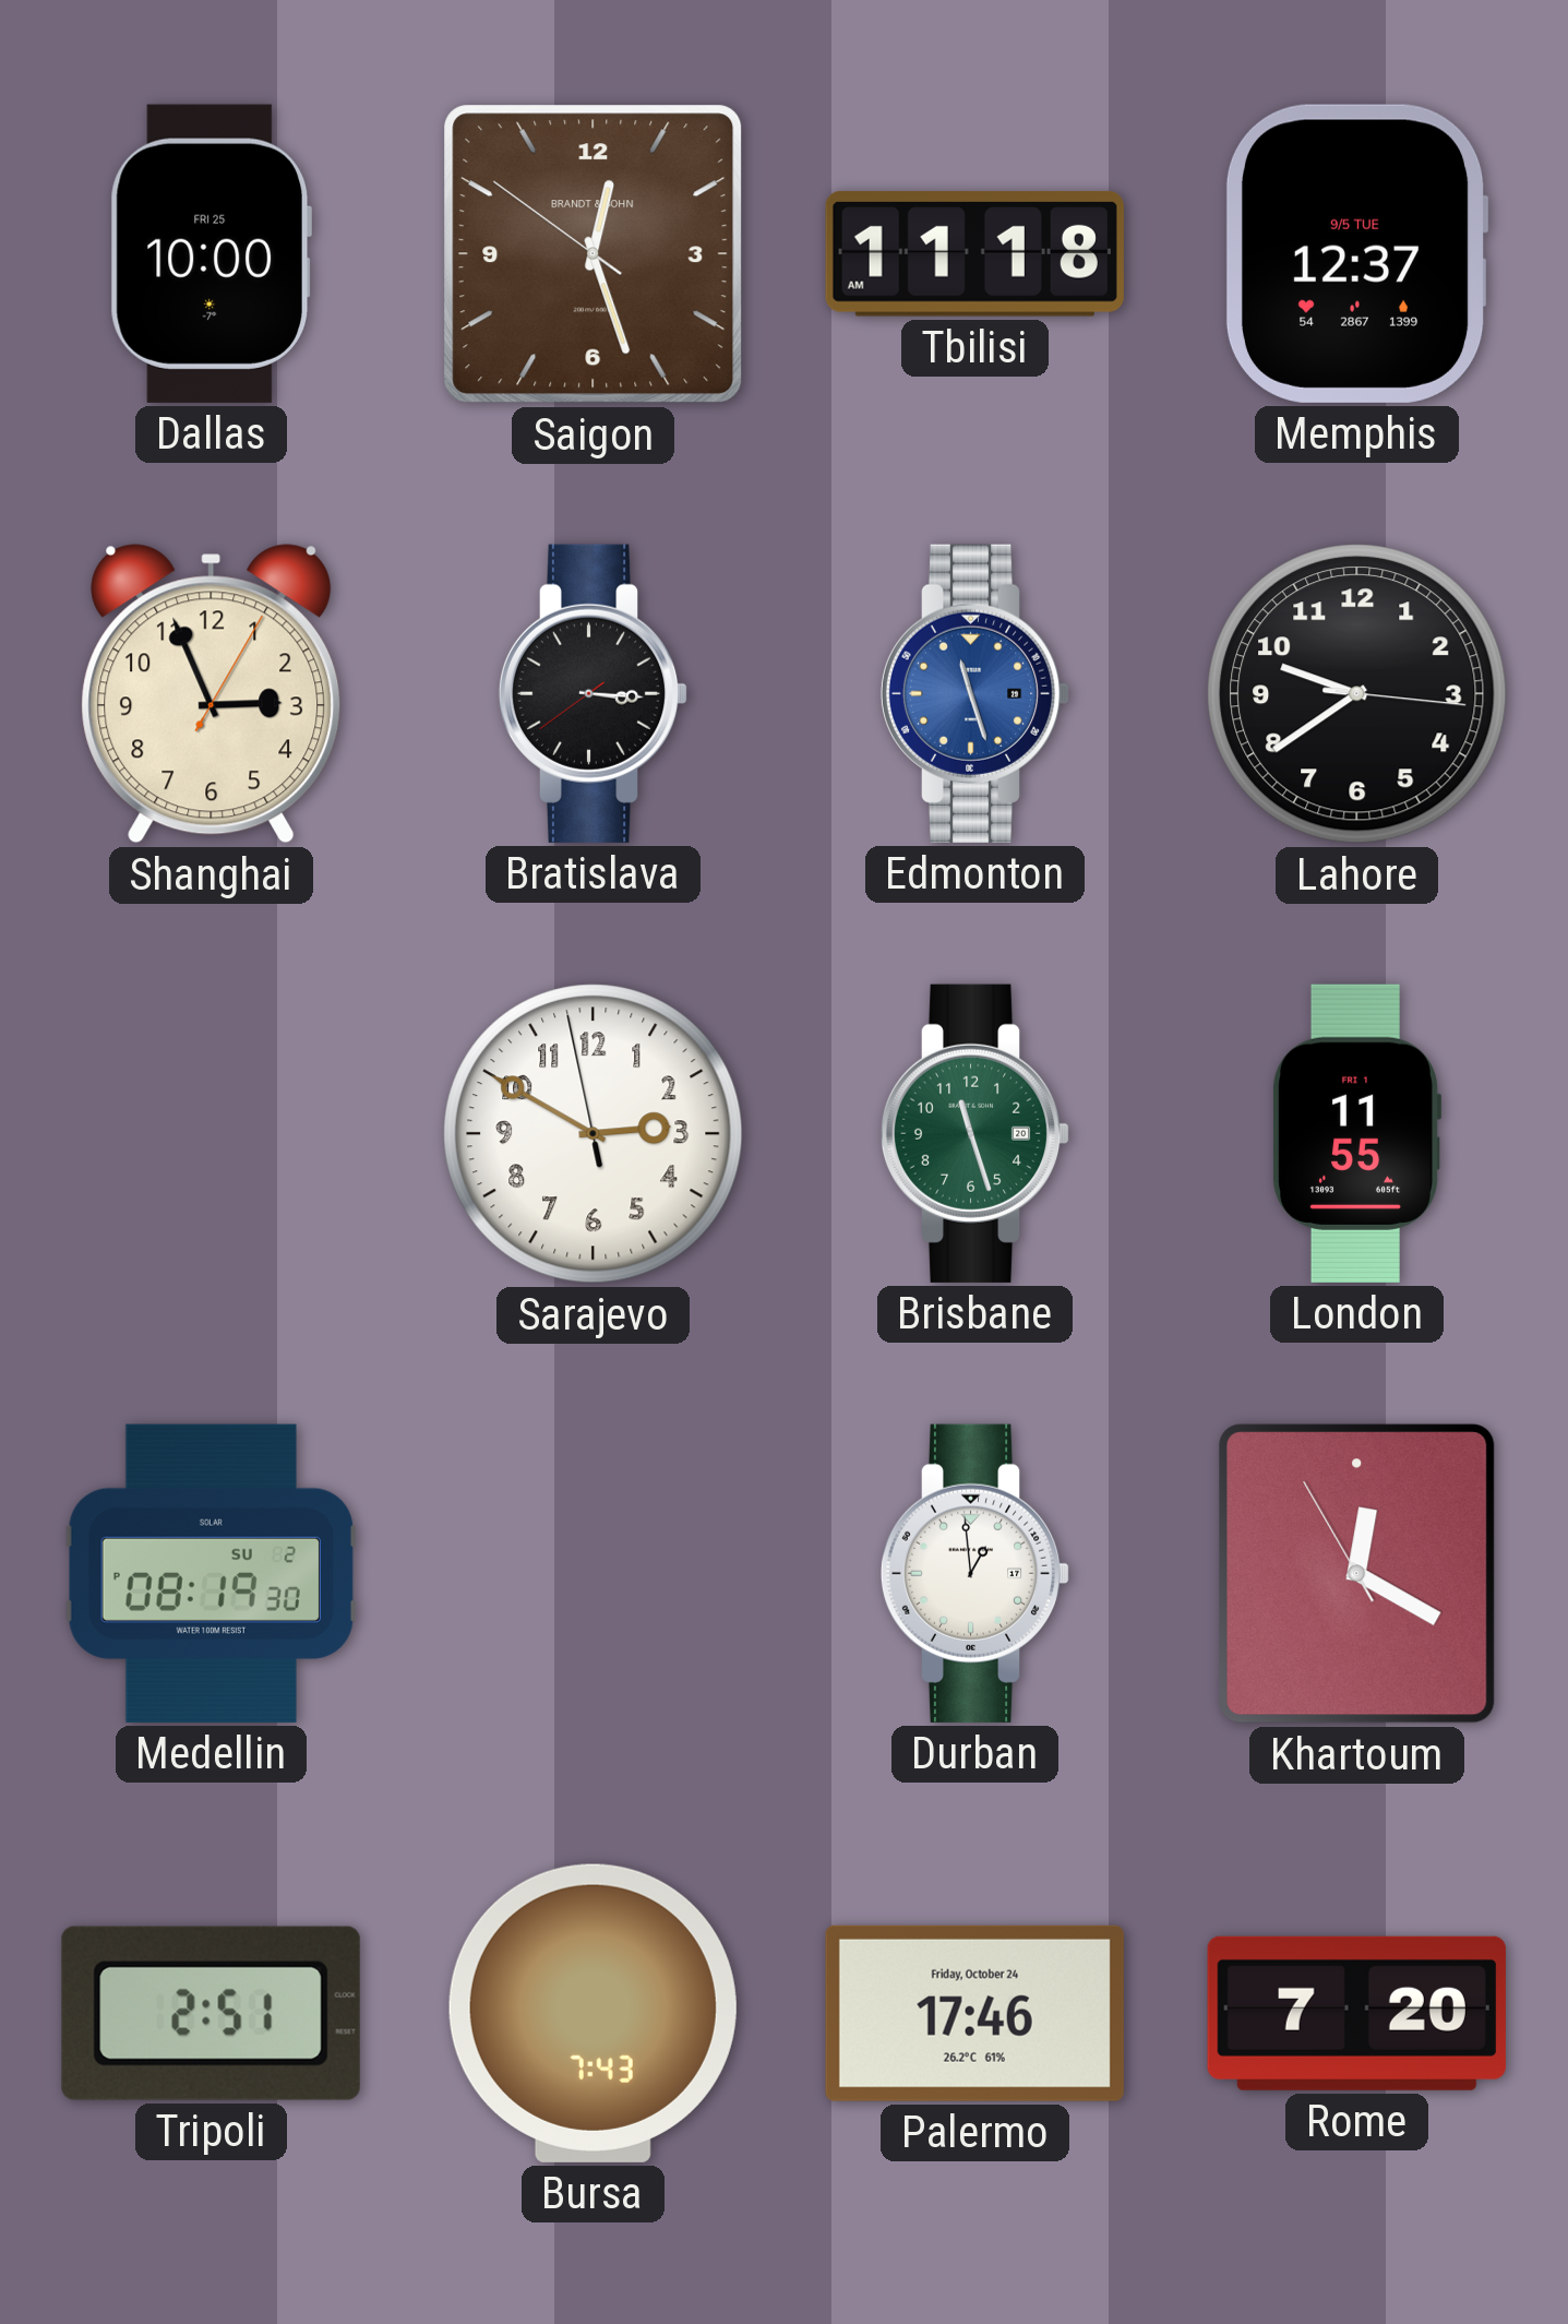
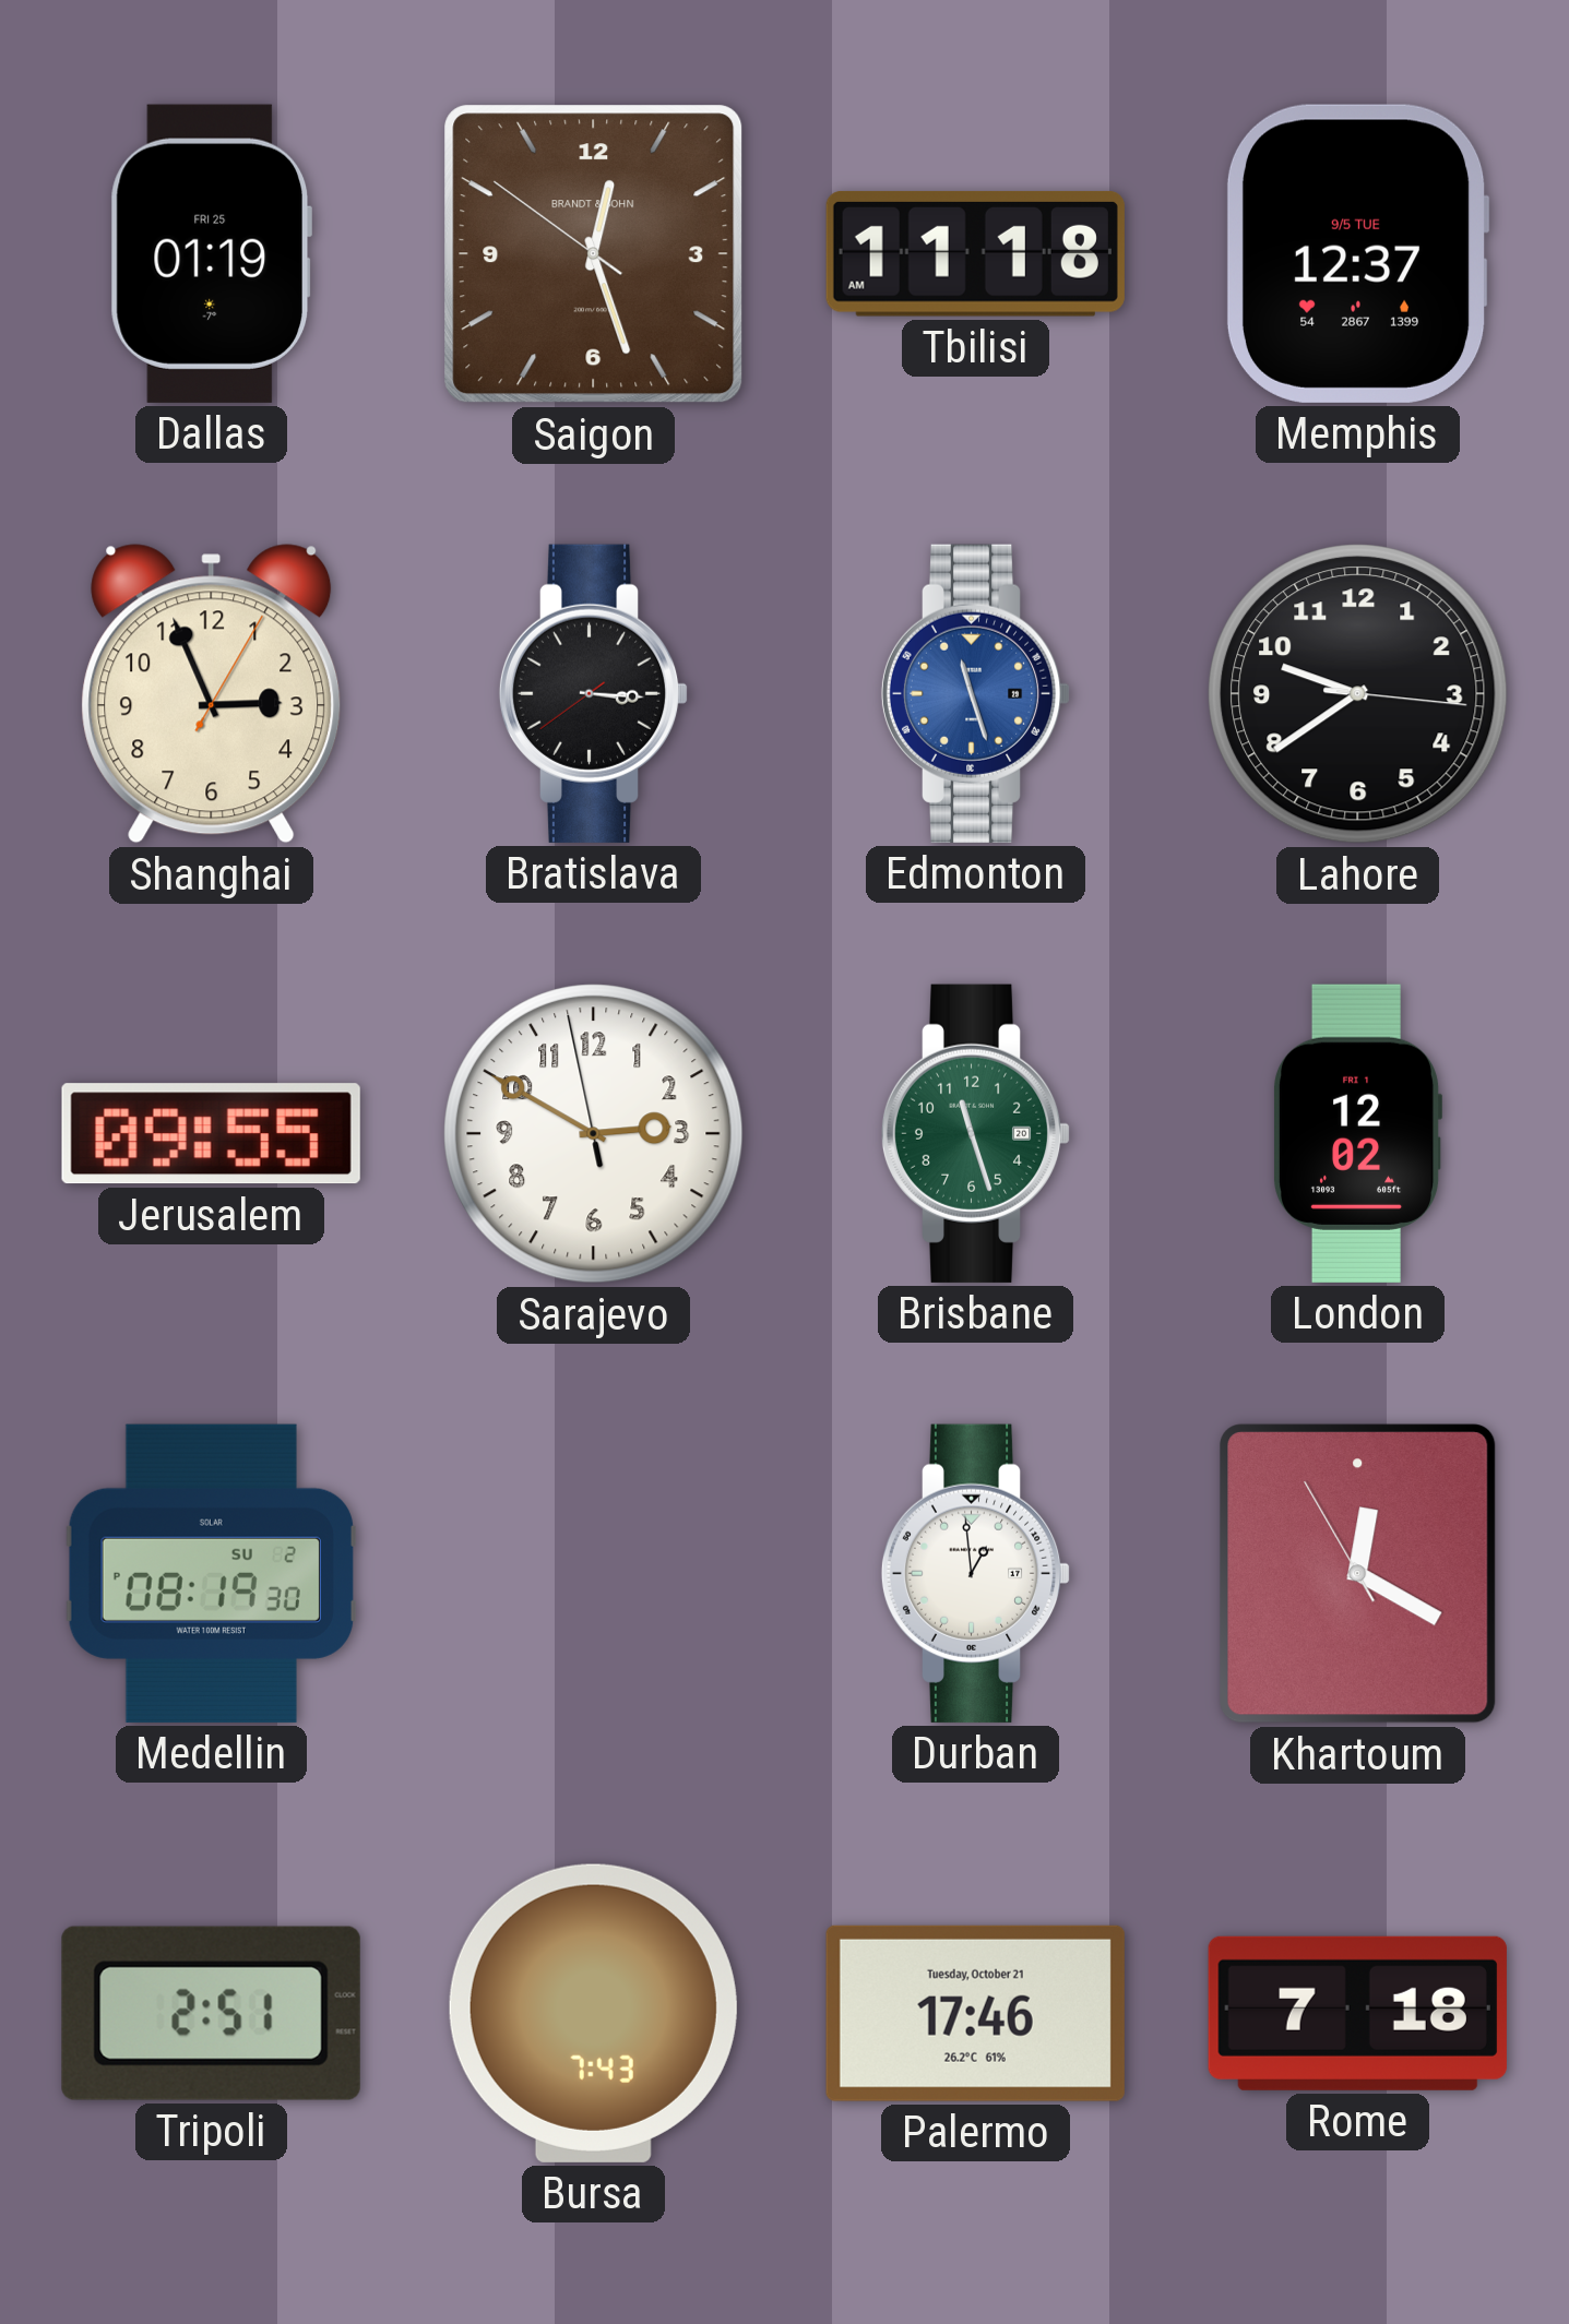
Dallas: 10:00 -> 01:19
Jerusalem: none -> 09:55
London: 11:55 -> 12:02
Palermo date: Friday, October 24 -> Tuesday, October 21
Rome: 7:20 -> 7:18
